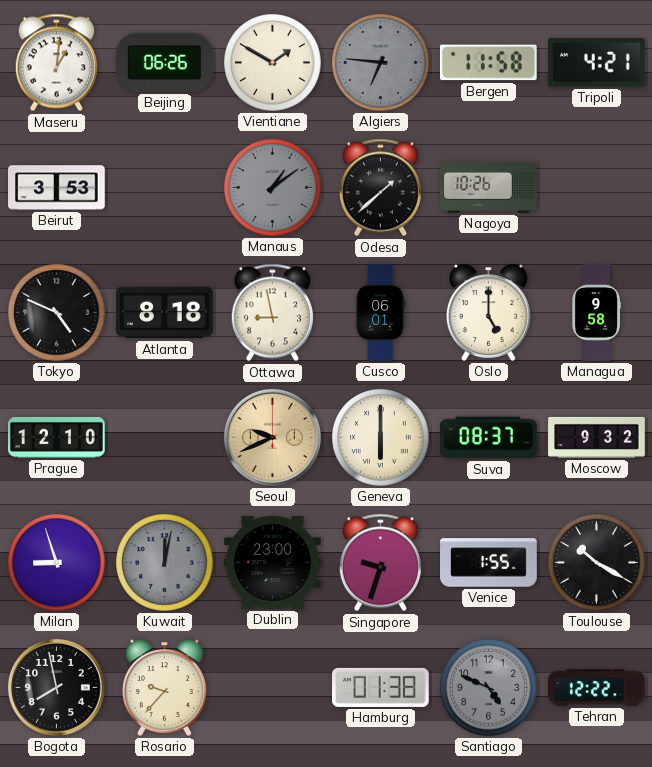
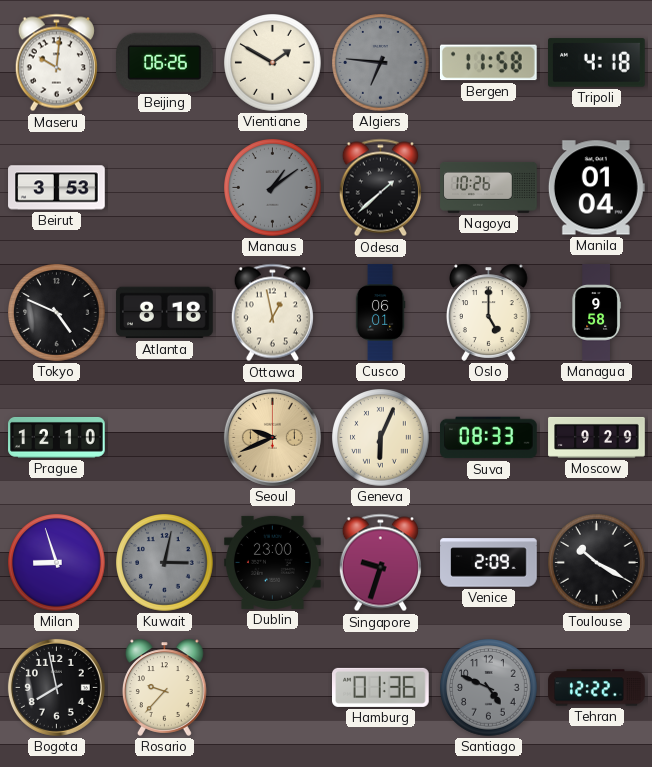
Maseru: 1:01 -> 10:01
Tripoli: 4:21 -> 4:18
Manila: none -> 01:04
Ottawa: 8:58 -> 12:58
Geneva: 6:00 -> 6:04
Suva: 08:37 -> 08:33
Moscow: 9:32 -> 9:29
Kuwait: 12:02 -> 3:02
Venice: 1:55 -> 2:09
Hamburg: 01:38 -> 01:36
